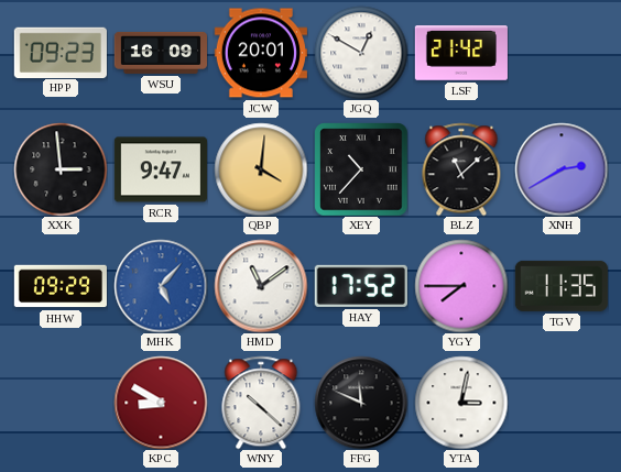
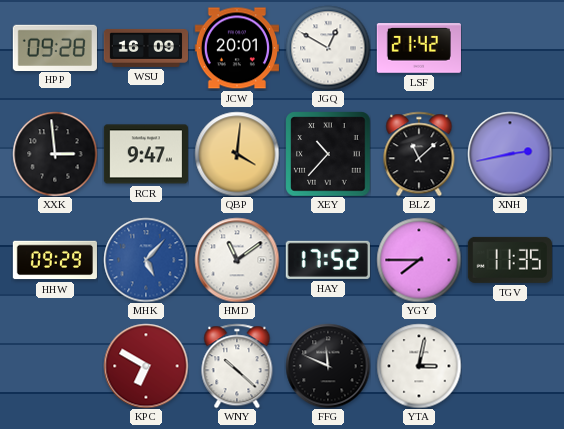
HPP: 09:23 -> 09:28
XNH: 2:40 -> 2:43
KPC: 8:50 -> 6:50
